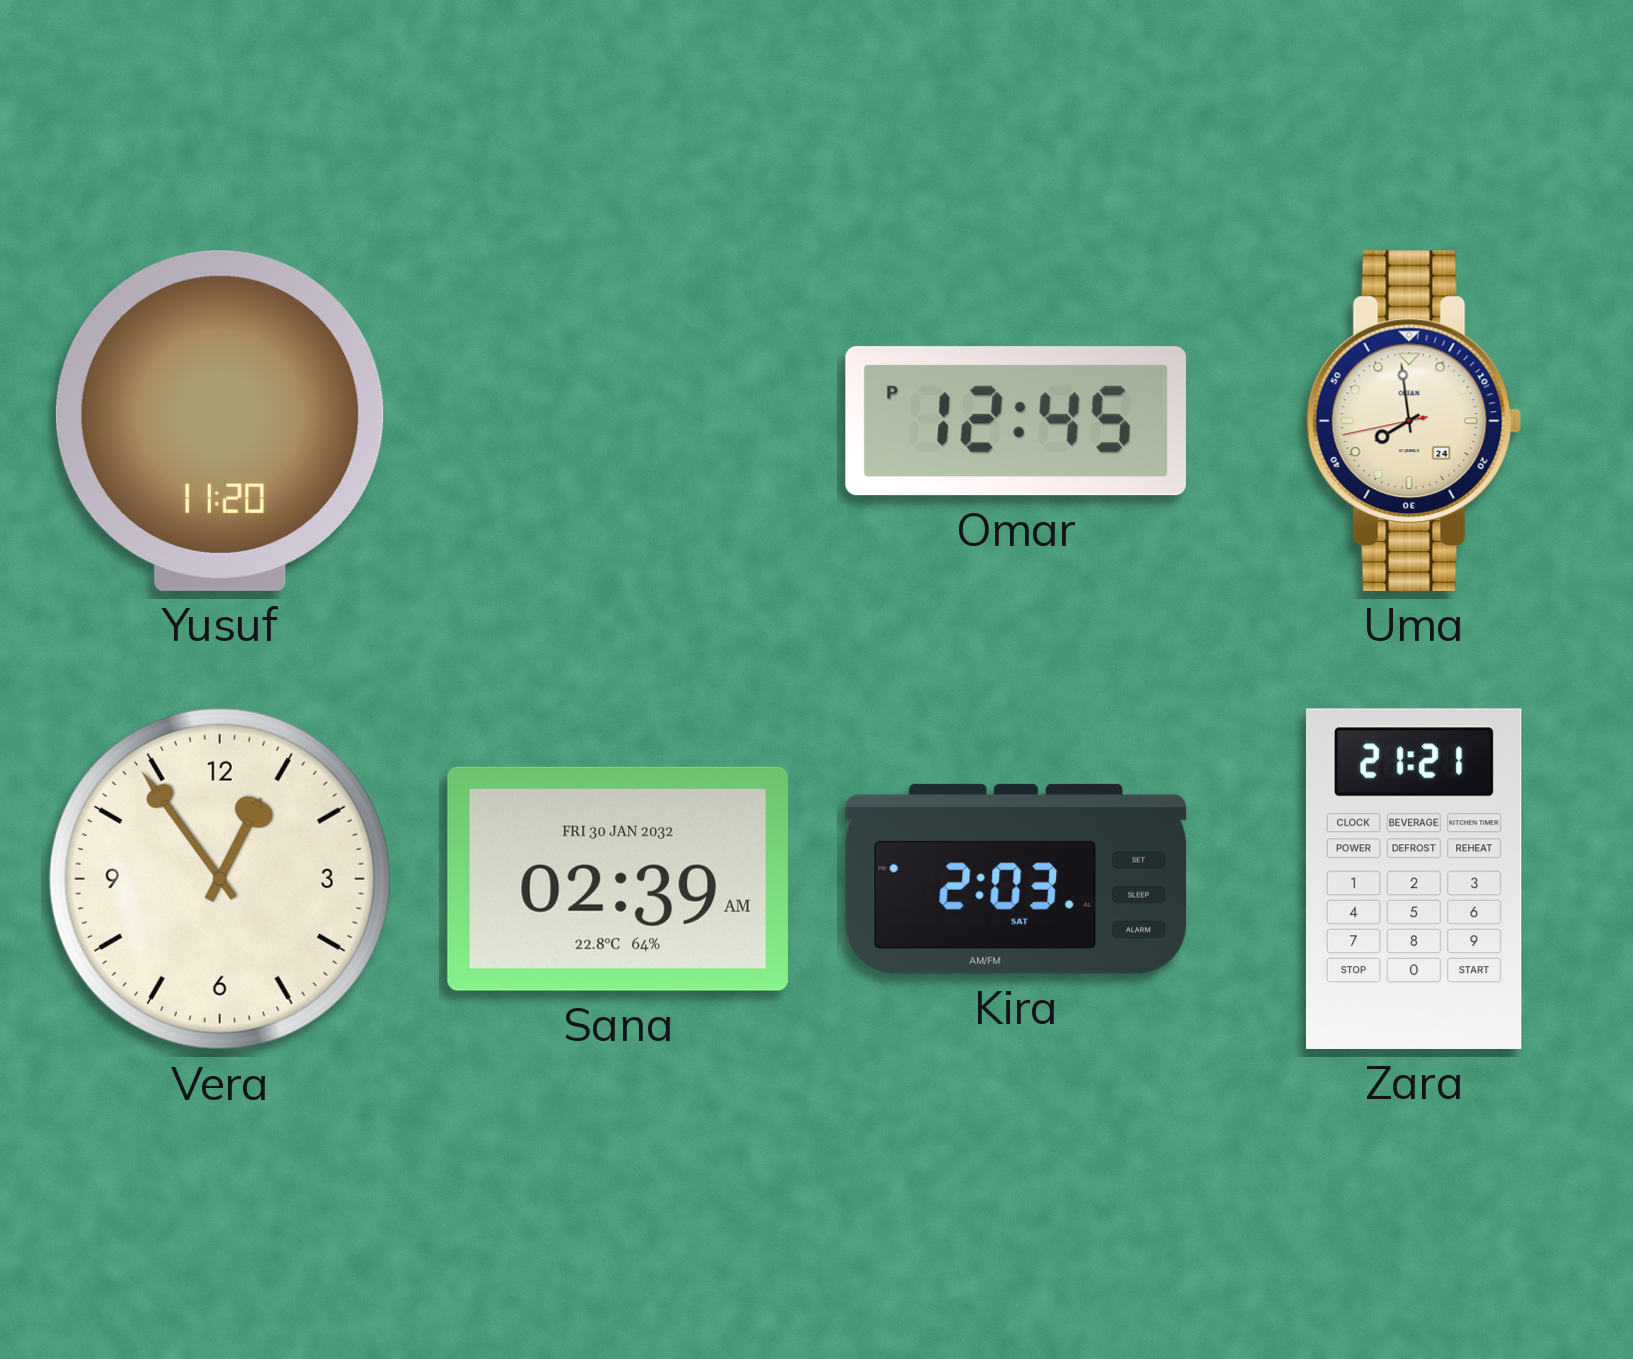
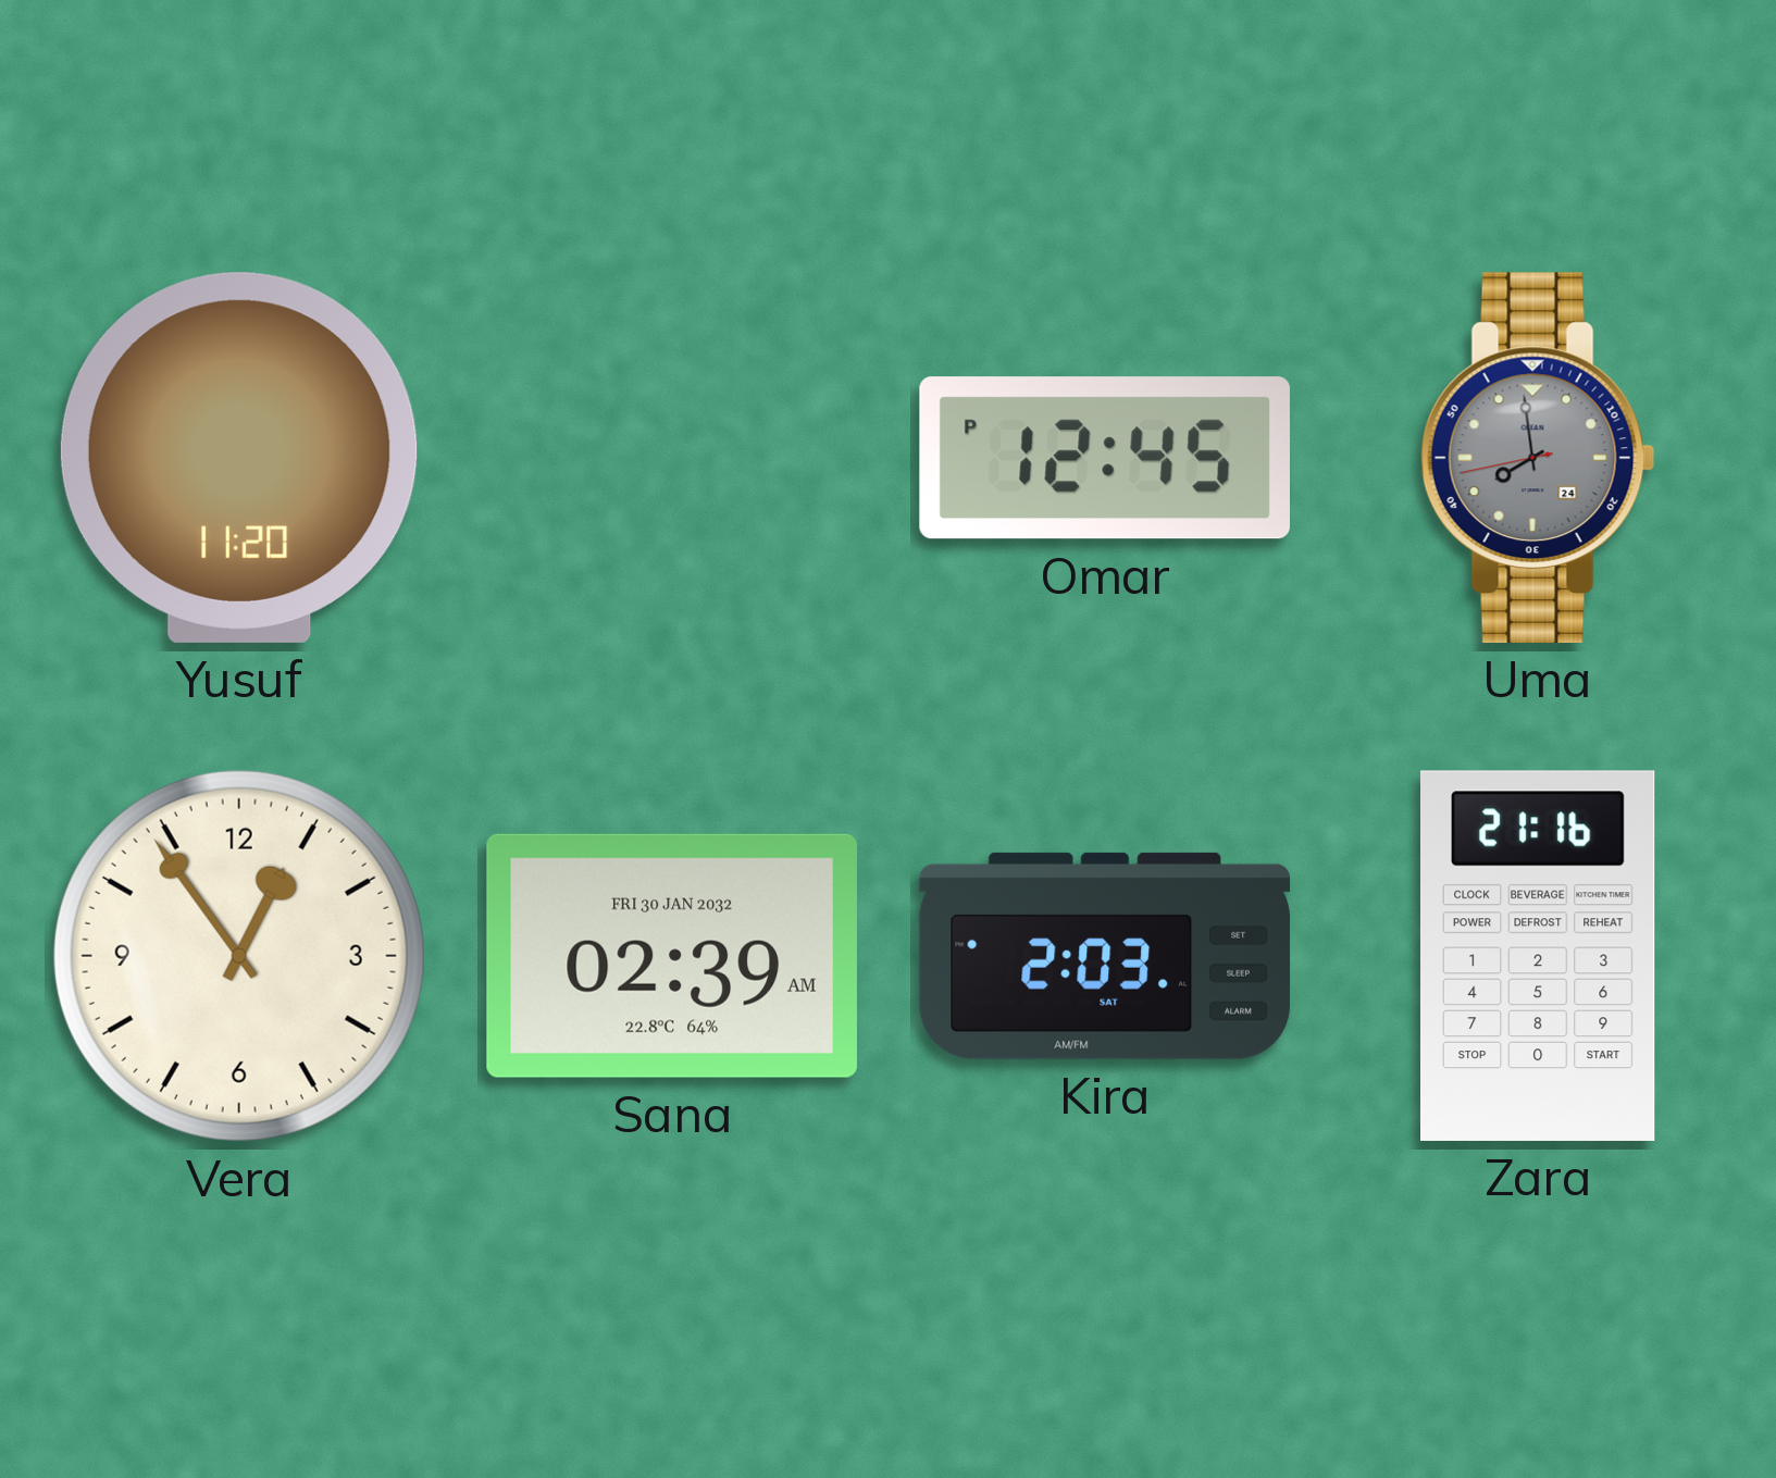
Uma dial: cream -> grey
Zara: 21:21 -> 21:16
